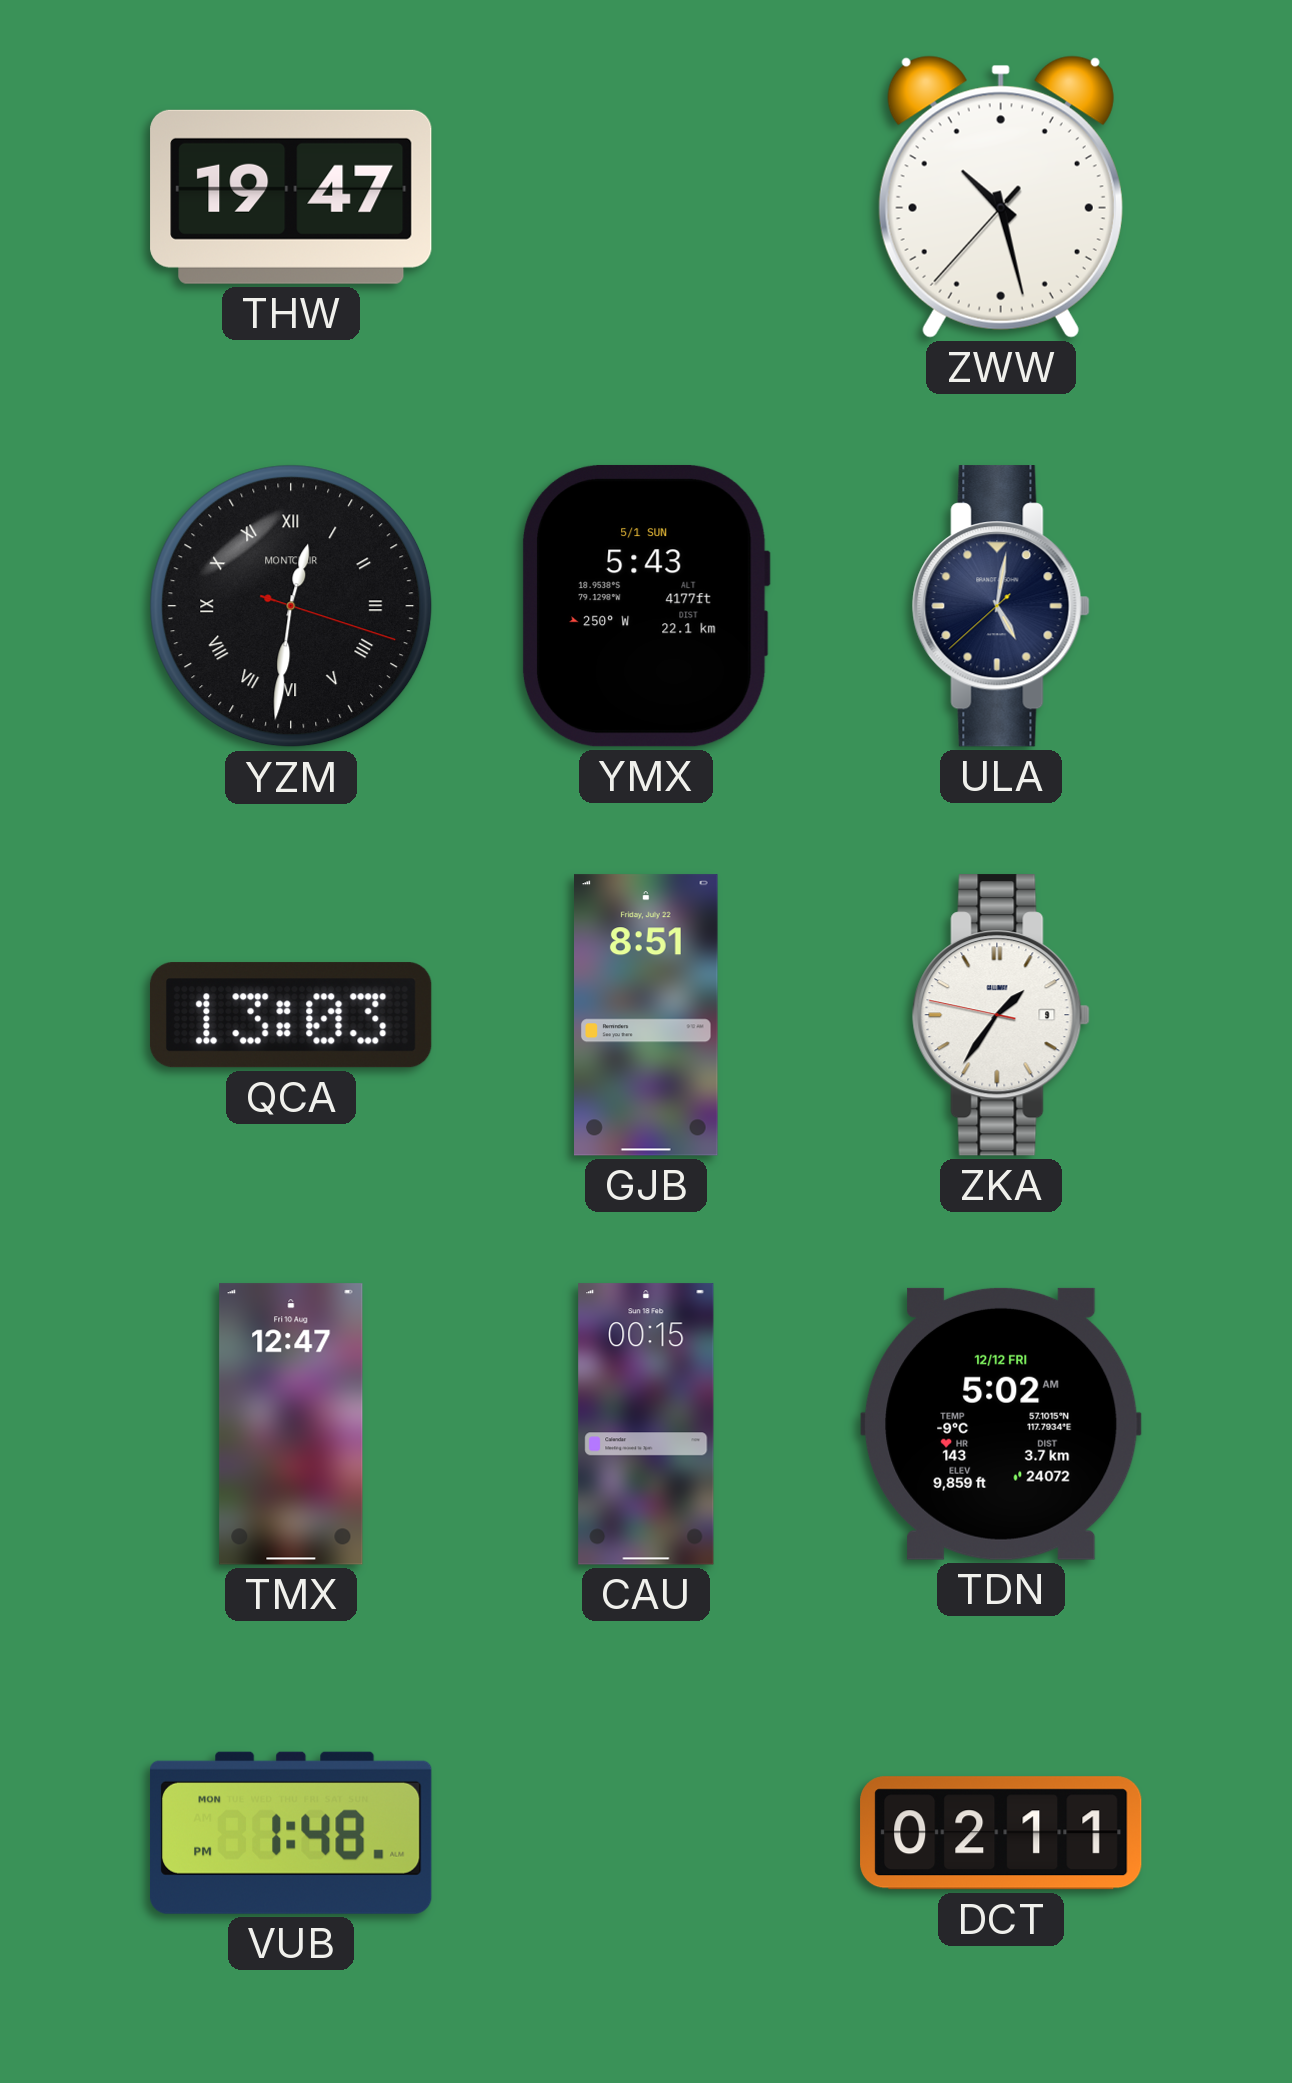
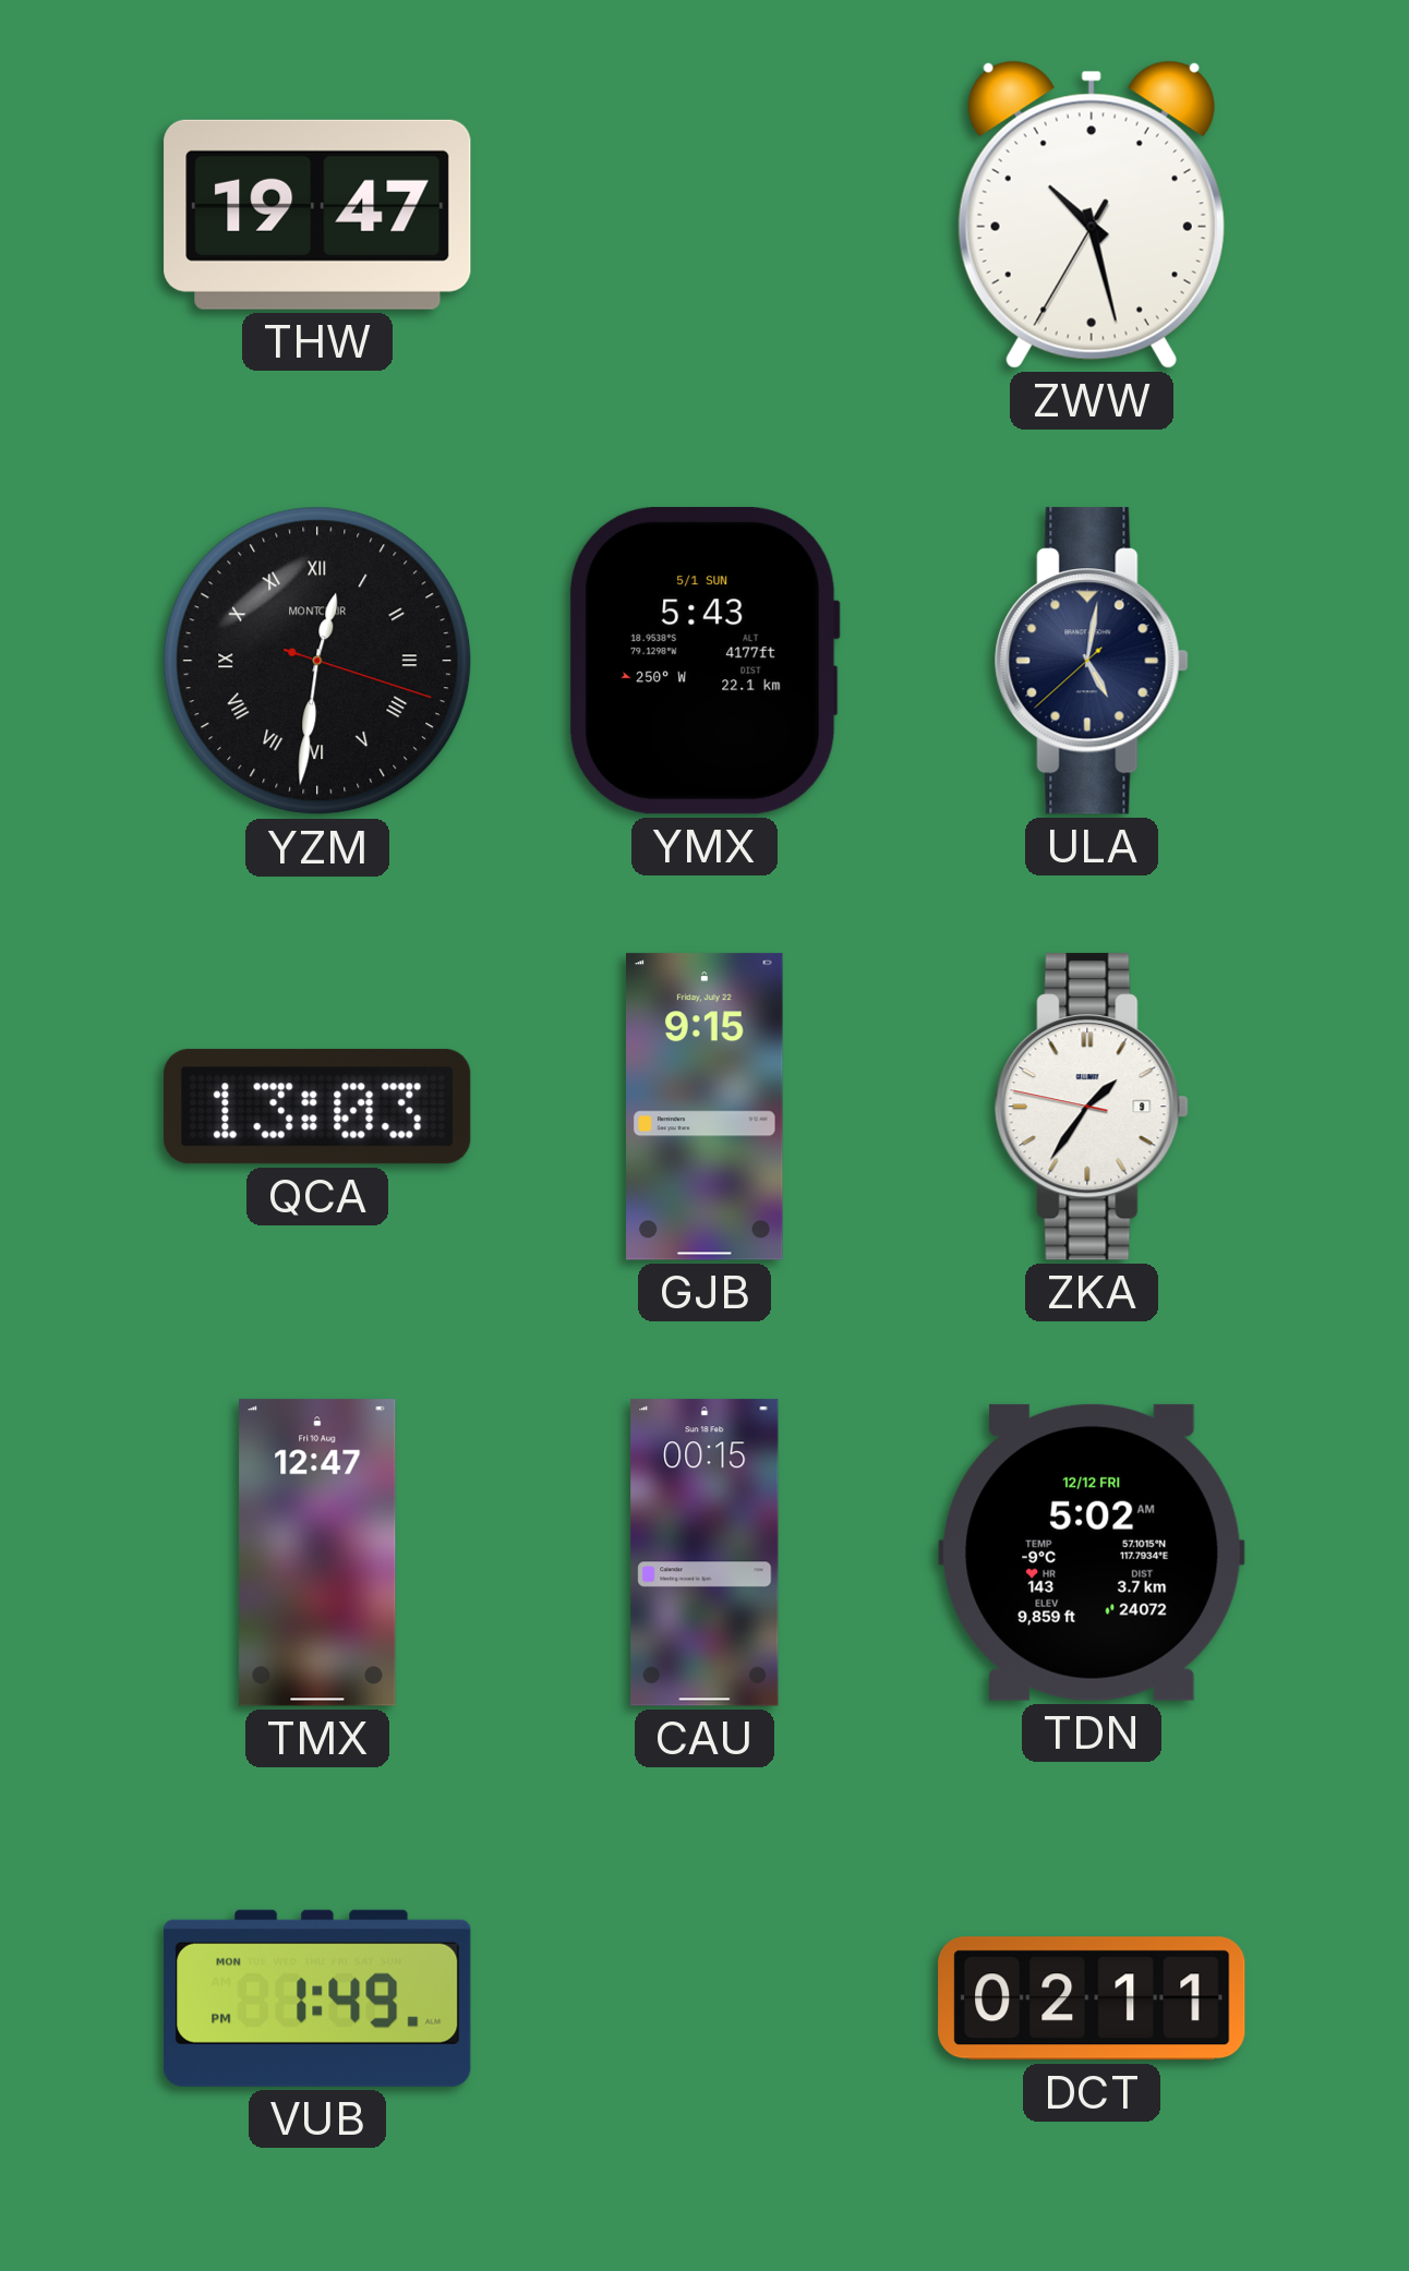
ZWW: 10:27:37 -> 10:27:35
GJB: 8:51 -> 9:15
VUB: 1:48 -> 1:49
